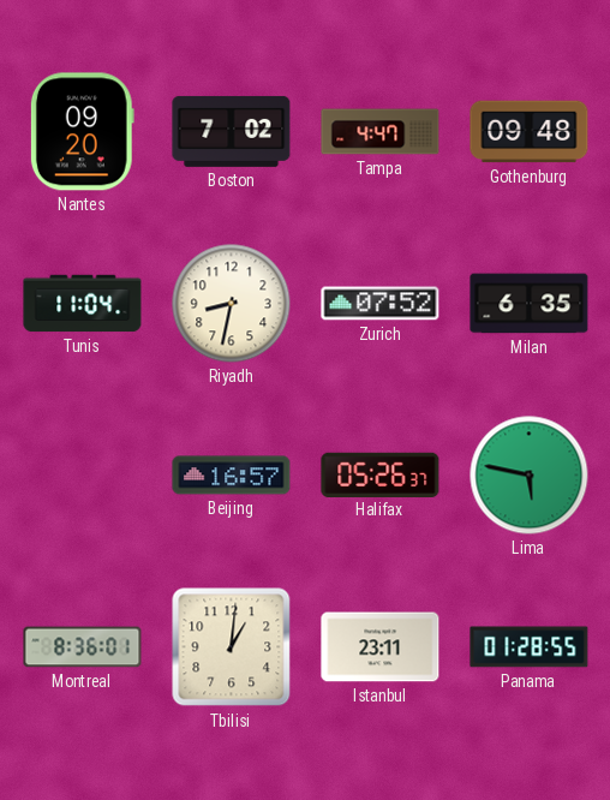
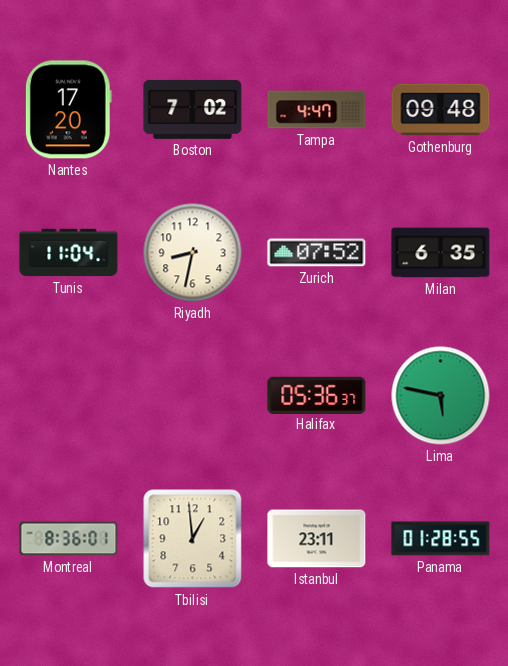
Nantes: 09:20 -> 17:20
Beijing: 16:57 -> none
Halifax: 05:26 -> 05:36
Tbilisi: 1:01 -> 12:59
